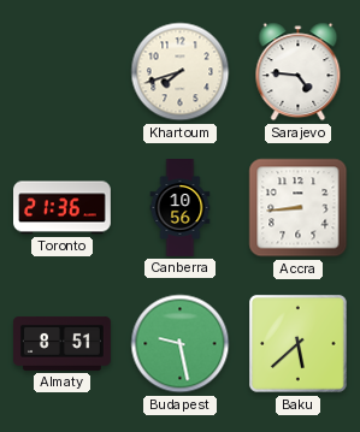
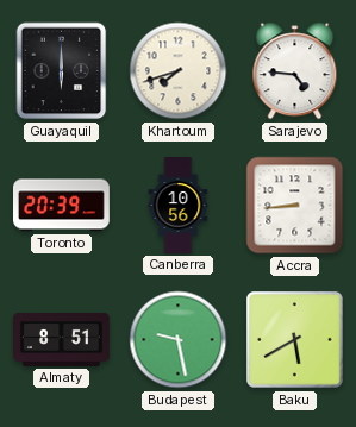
Guayaquil: none -> 6:00
Toronto: 21:36 -> 20:39
Baku: 5:38 -> 5:40
